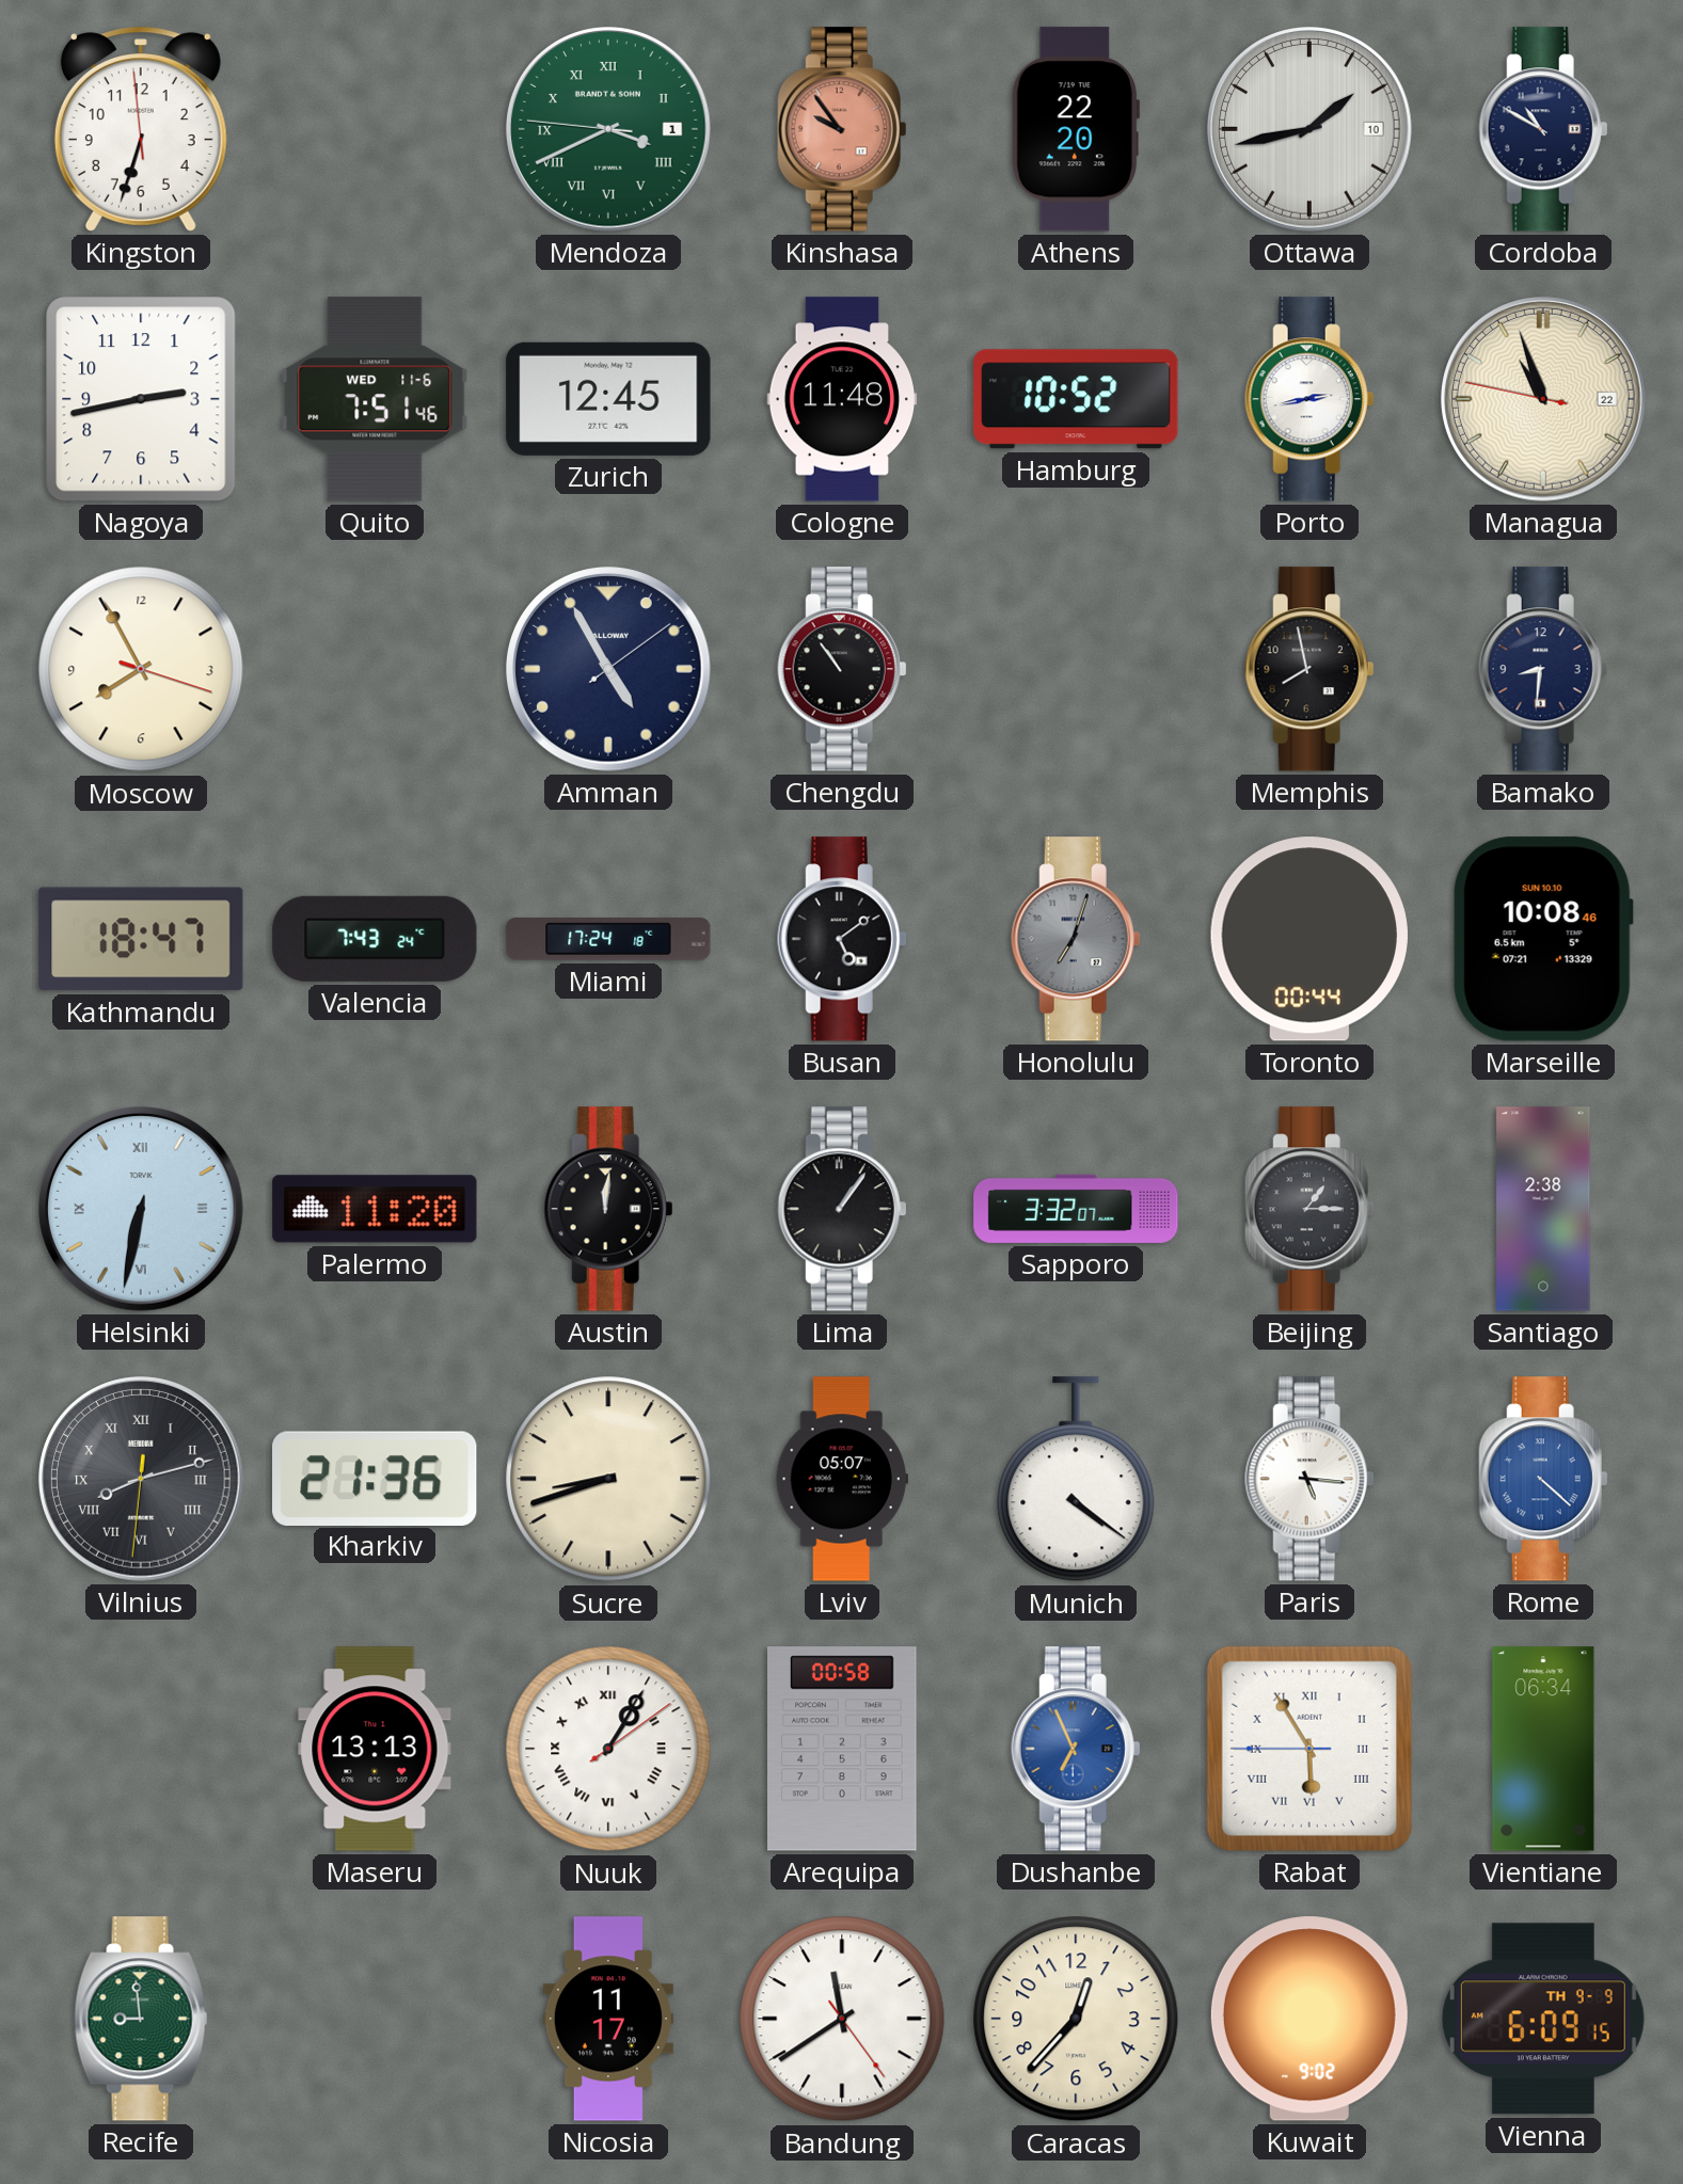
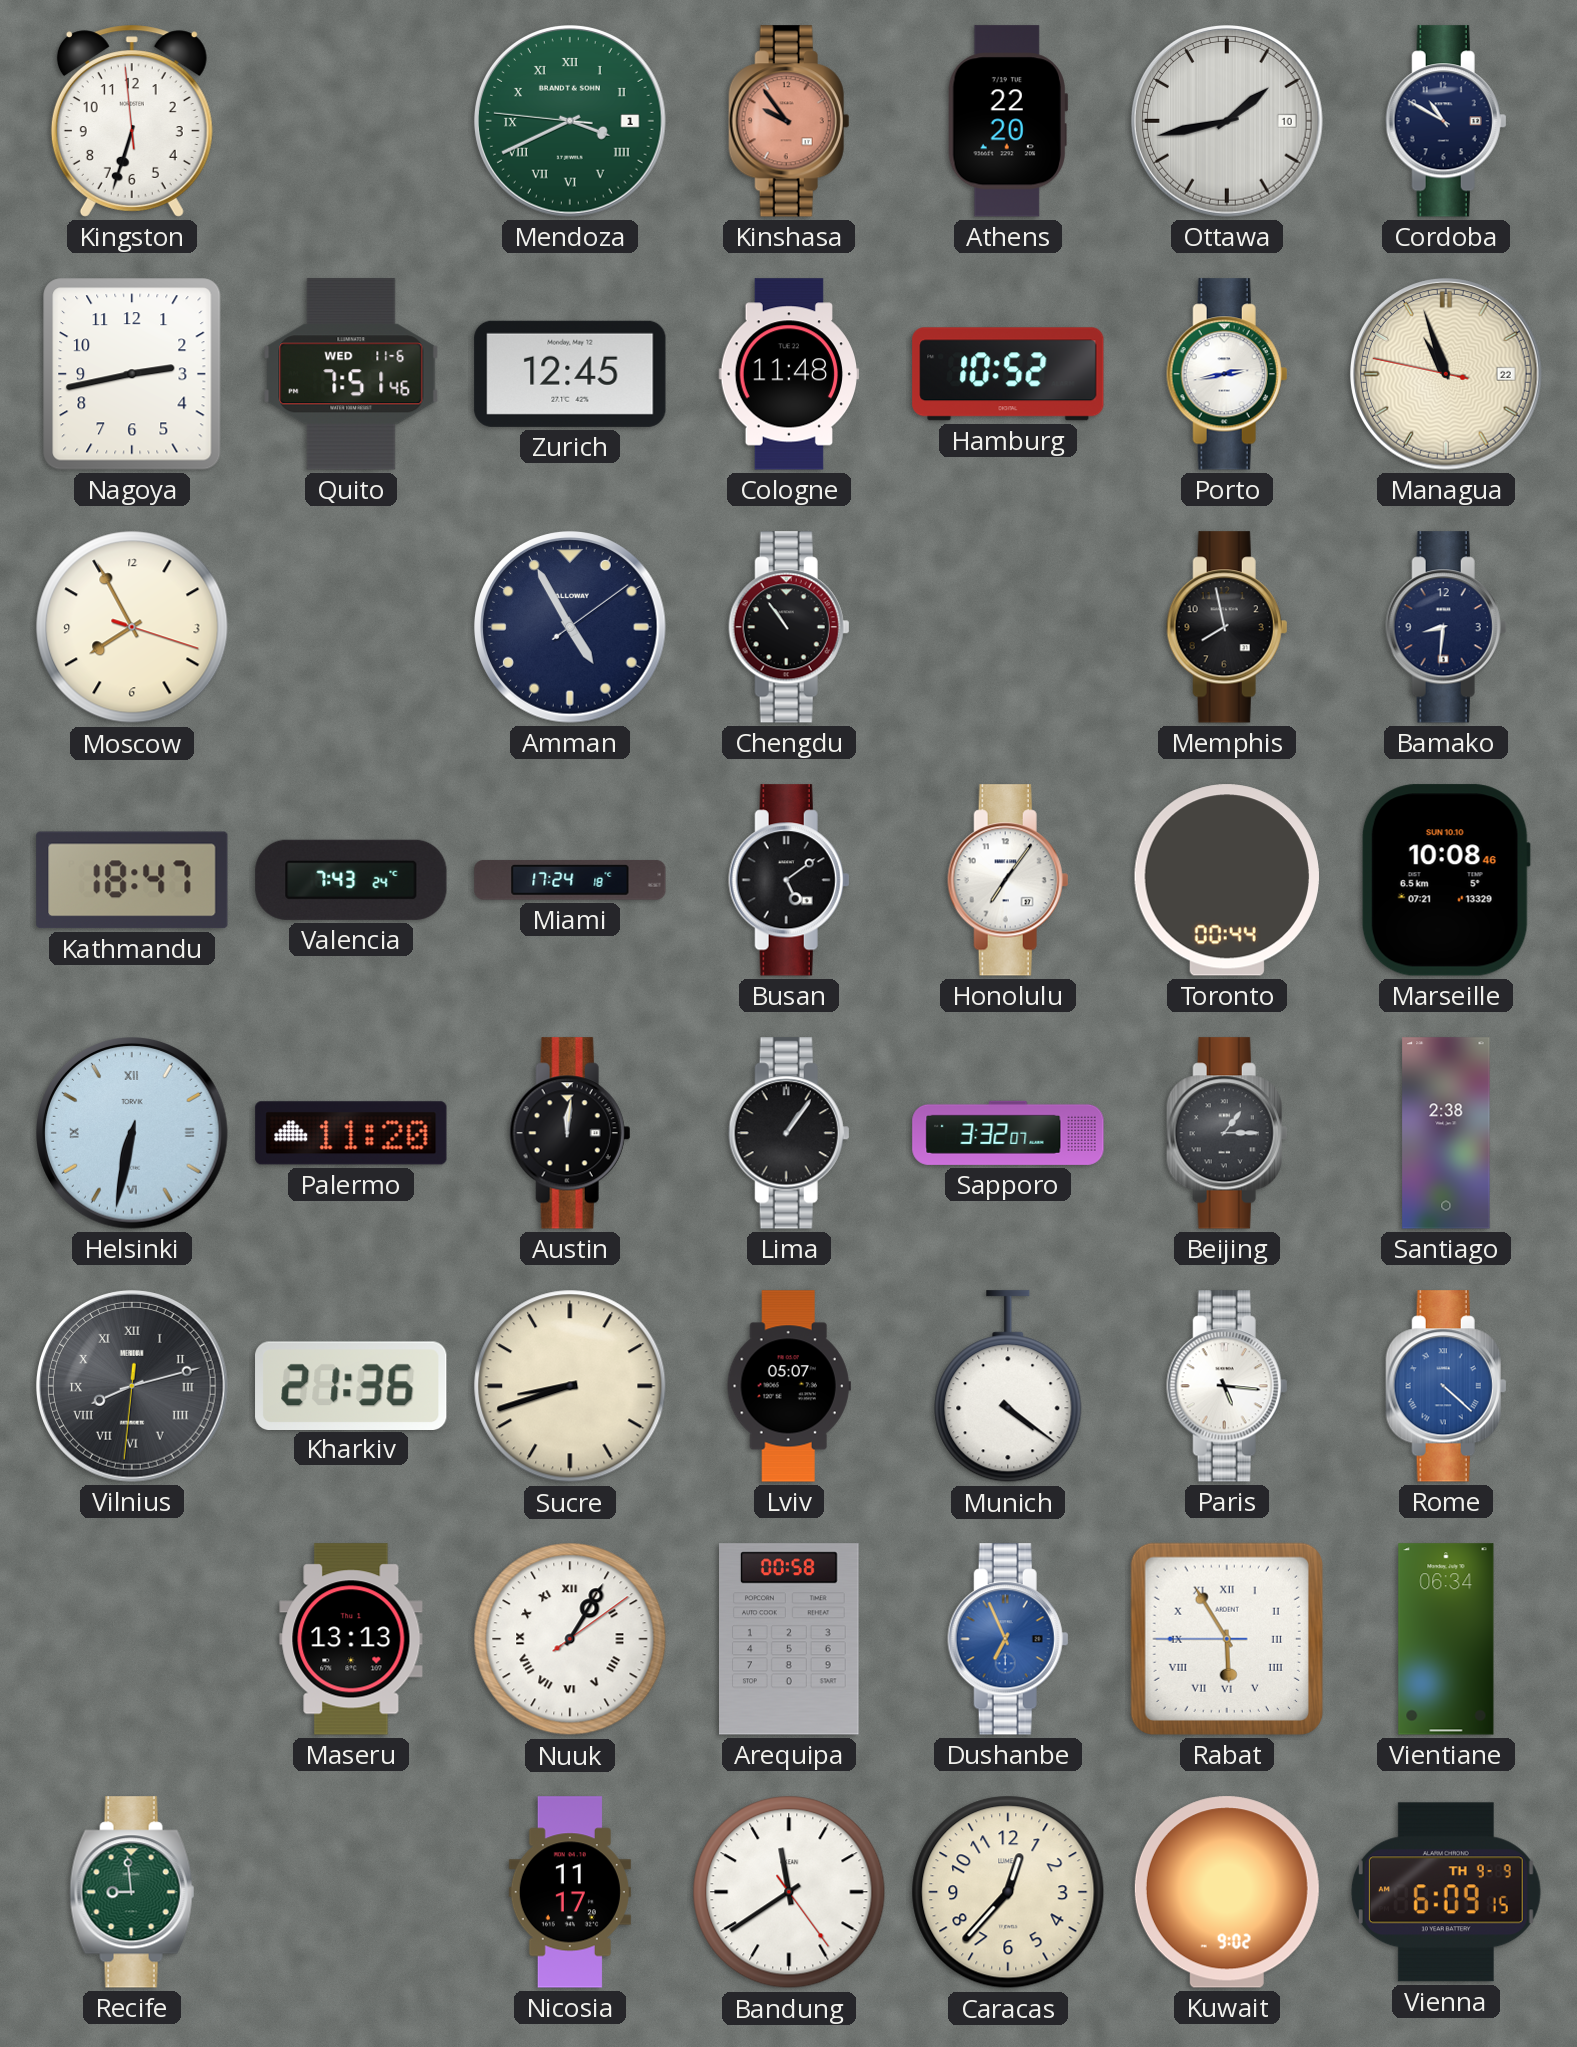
Honolulu: 7:03 -> 7:06
Honolulu dial: grey -> white
